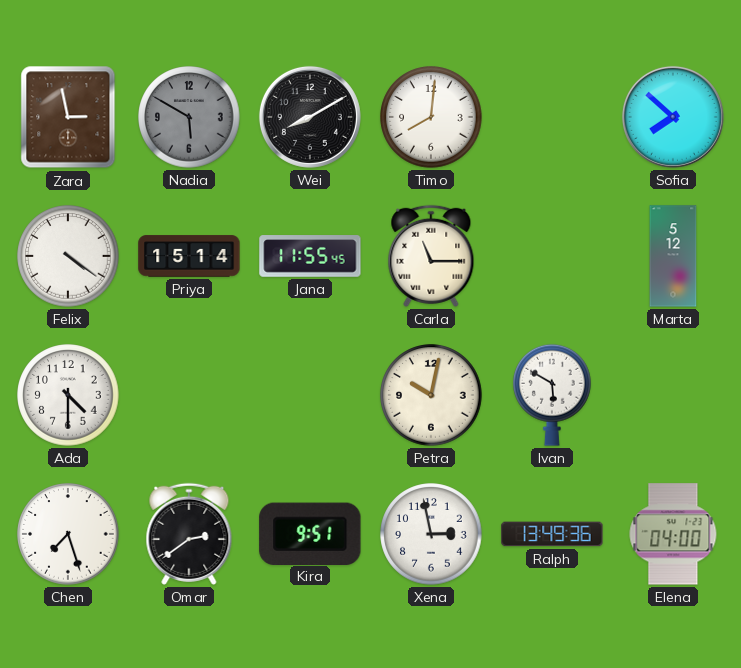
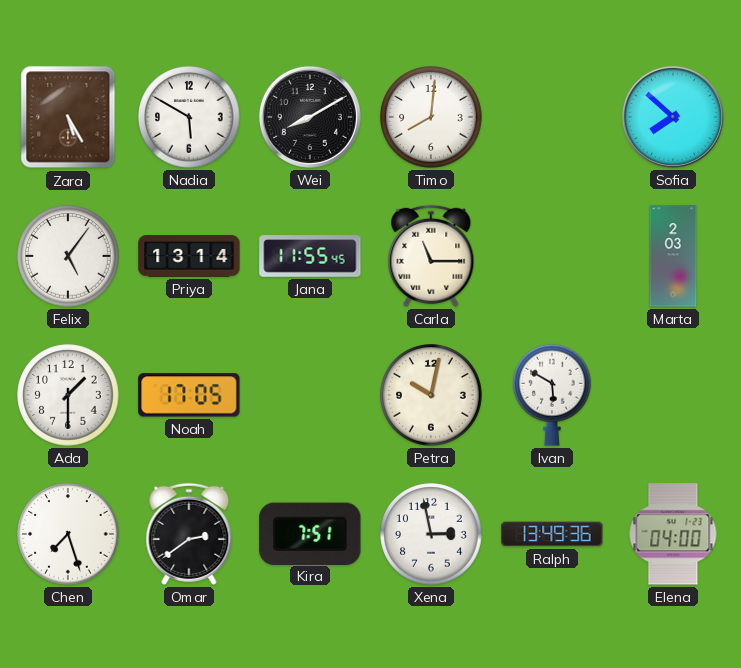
Zara: 2:58 -> 5:25
Nadia dial: grey -> white
Felix: 4:21 -> 5:06
Priya: 15:14 -> 13:14
Marta: 5:12 -> 2:03
Ada: 4:30 -> 1:30
Noah: none -> 17:05
Kira: 9:51 -> 7:51
